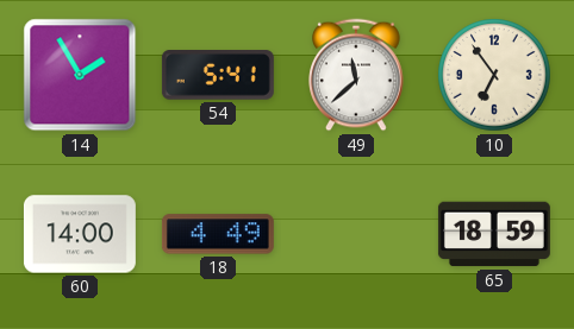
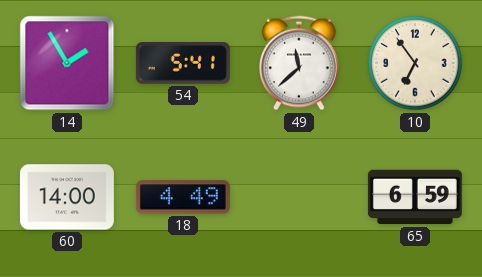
65: 18:59 -> 6:59
